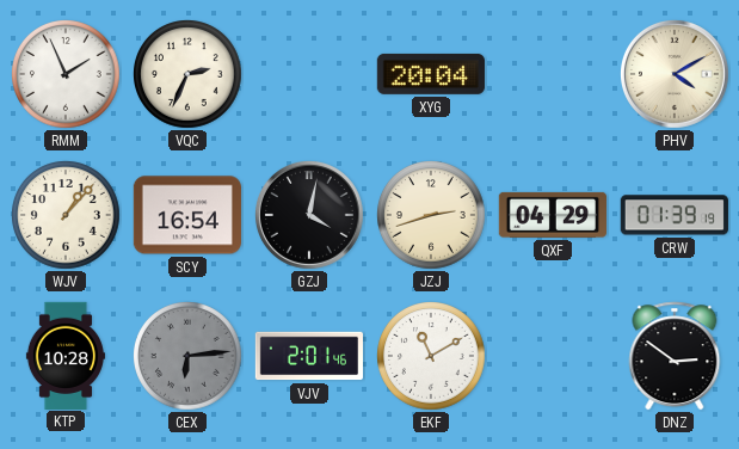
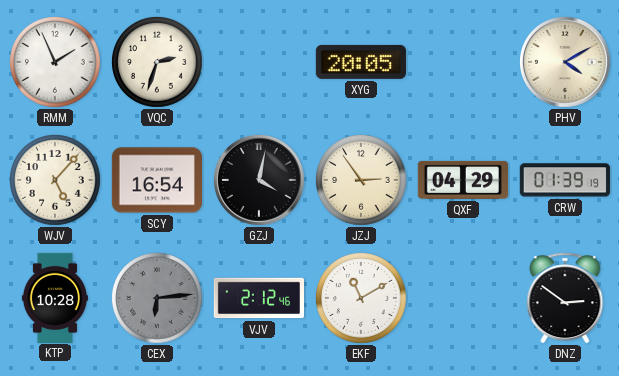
VQC: 2:34 -> 2:33
XYG: 20:04 -> 20:05
WJV: 1:07 -> 5:07
JZJ: 2:42 -> 2:54
VJV: 2:01 -> 2:12
